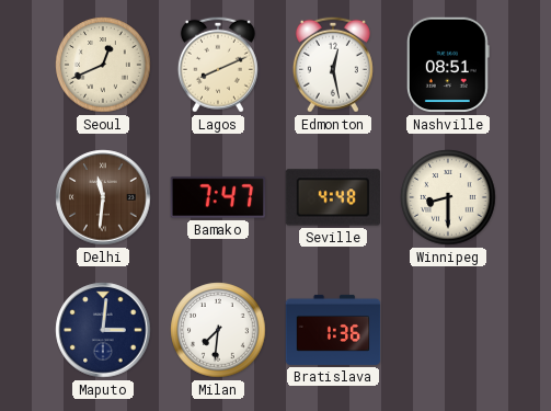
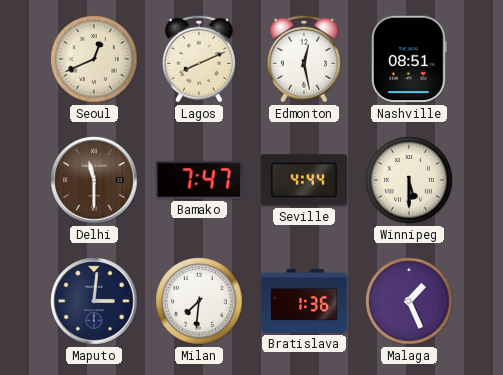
Delhi: 11:31 -> 11:30
Seville: 4:48 -> 4:44
Winnipeg: 8:30 -> 5:30
Malaga: none -> 1:26
